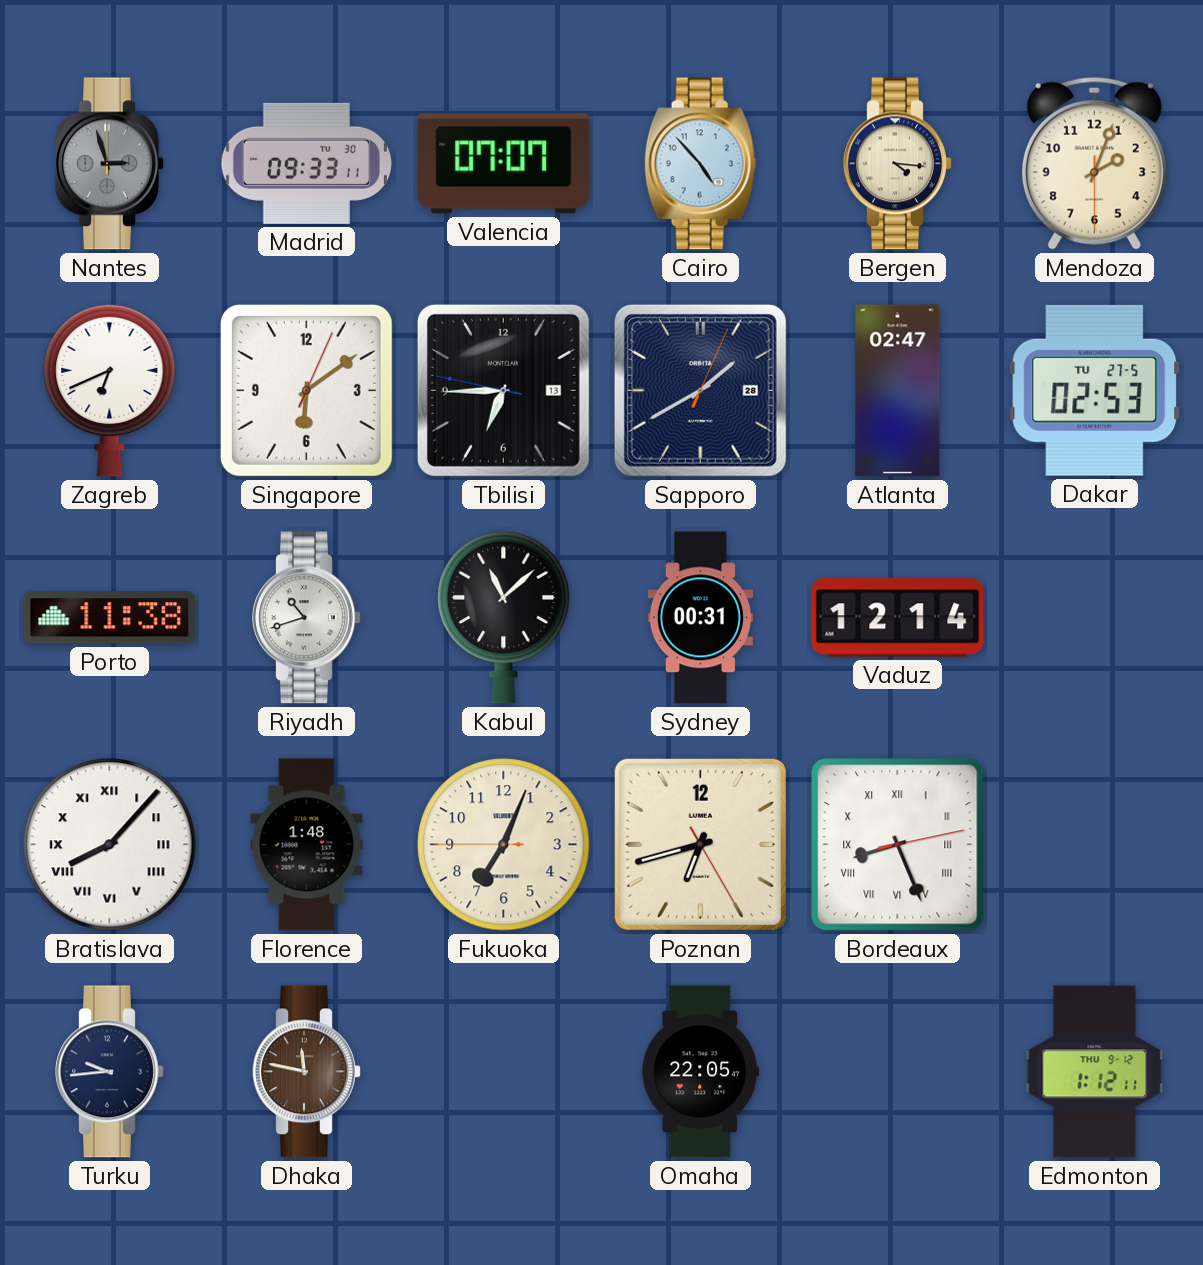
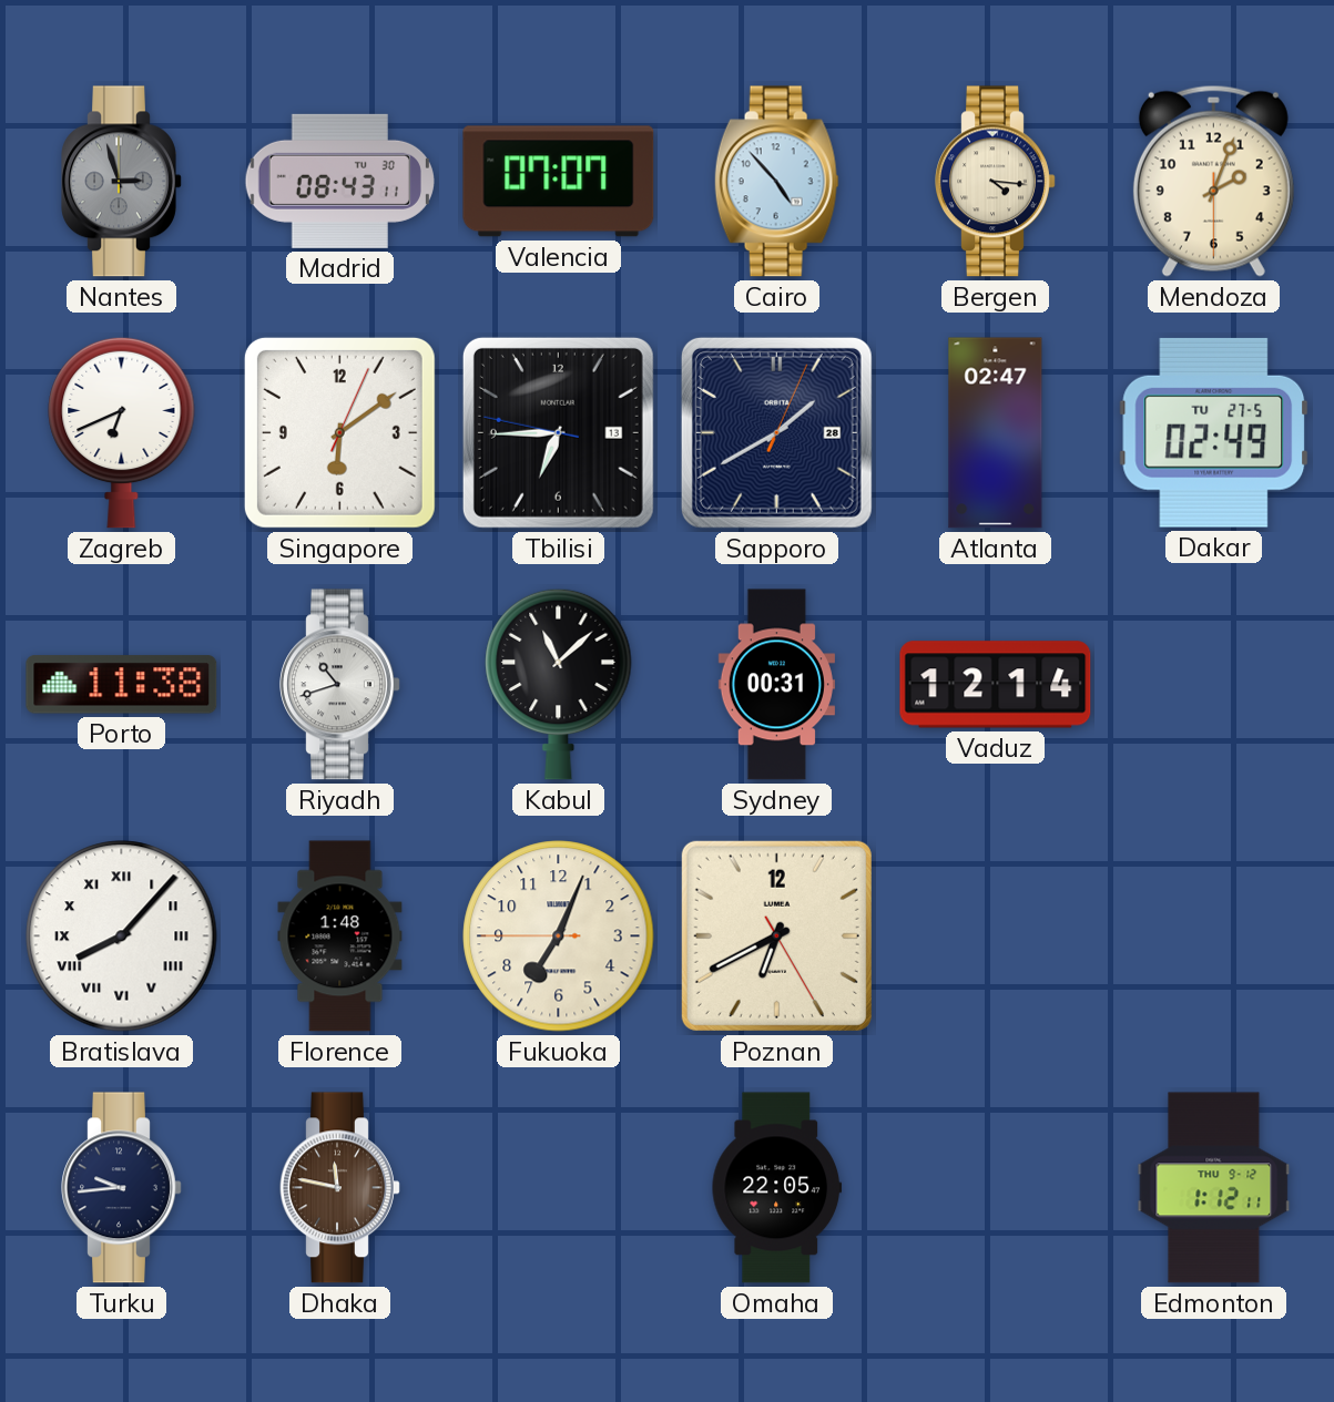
Madrid: 09:33 -> 08:43
Dakar: 02:53 -> 02:49
Poznan: 6:42 -> 6:40
Bordeaux: 8:26 -> none
